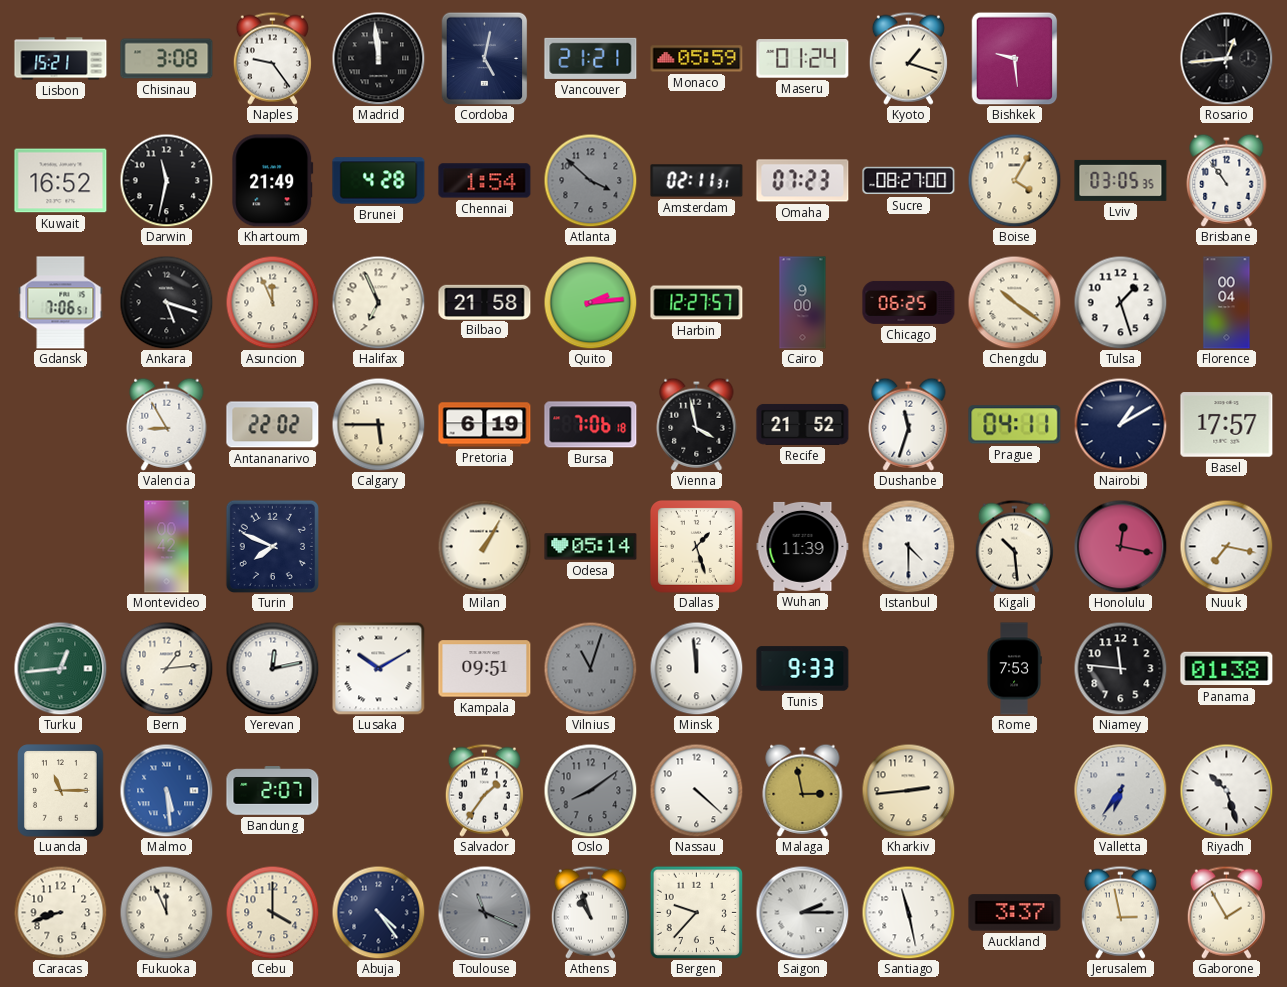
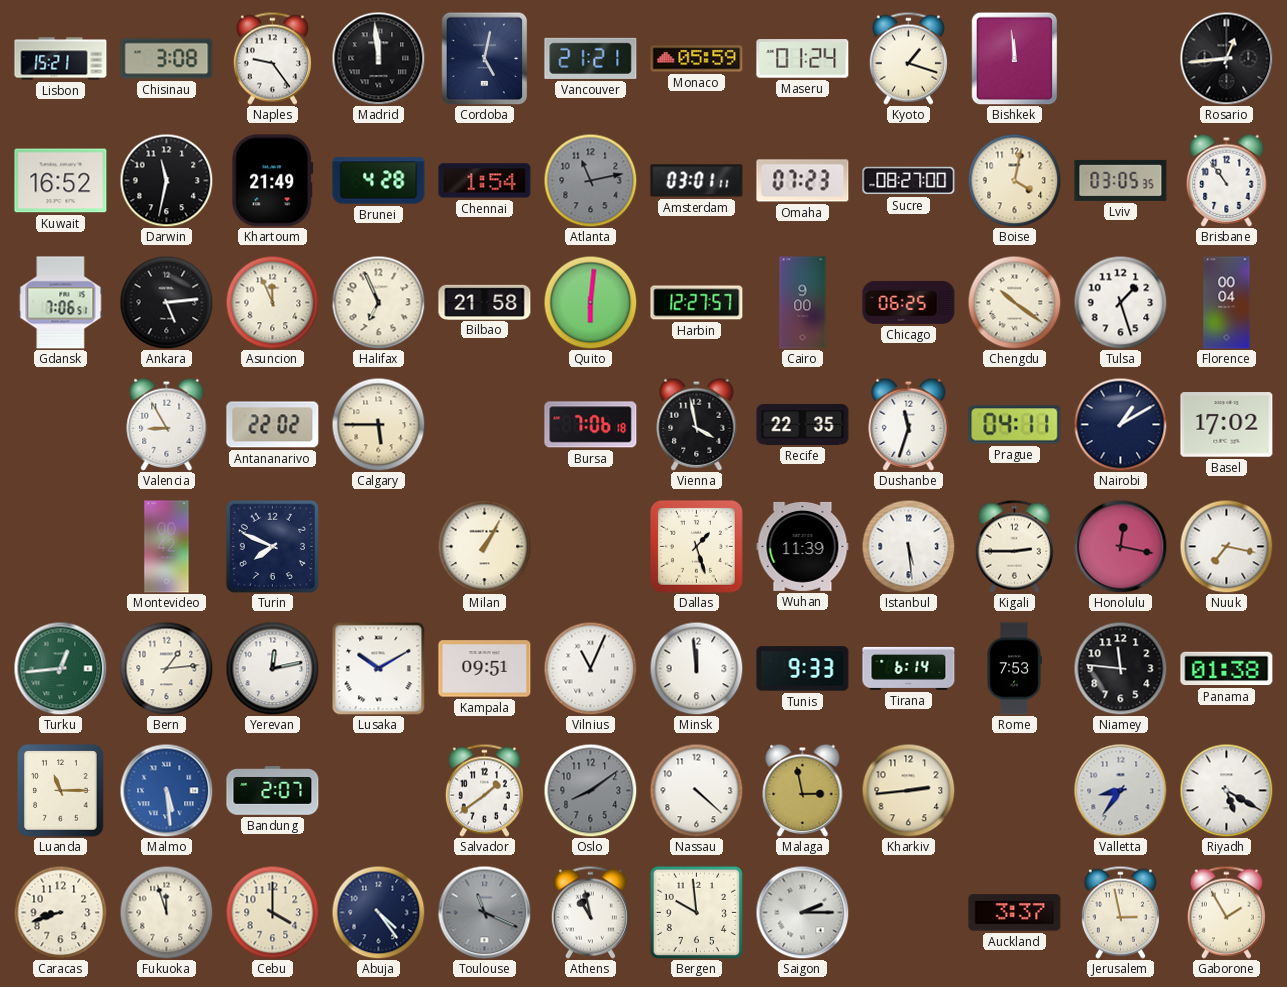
Bishkek: 9:29 -> 11:59
Atlanta: 3:52 -> 11:13
Amsterdam: 02:11 -> 03:01
Boise: 4:05 -> 4:02
Ankara: 5:18 -> 5:14
Quito: 2:14 -> 6:01
Pretoria: 6:19 -> none
Recife: 21:52 -> 22:35
Basel: 17:57 -> 17:02
Odesa: 05:14 -> none
Istanbul: 4:30 -> 5:29
Kigali: 10:29 -> 2:45
Vilnius: 11:03 -> 11:04
Vilnius dial: grey -> white
Tirana: none -> 6:14
Salvador: 1:36 -> 1:39
Valletta: 6:36 -> 8:36
Riyadh: 10:27 -> 5:20
Fukuoka: 11:56 -> 11:57
Athens: 10:57 -> 10:58
Bergen: 9:37 -> 9:59
Santiago: 11:28 -> none
